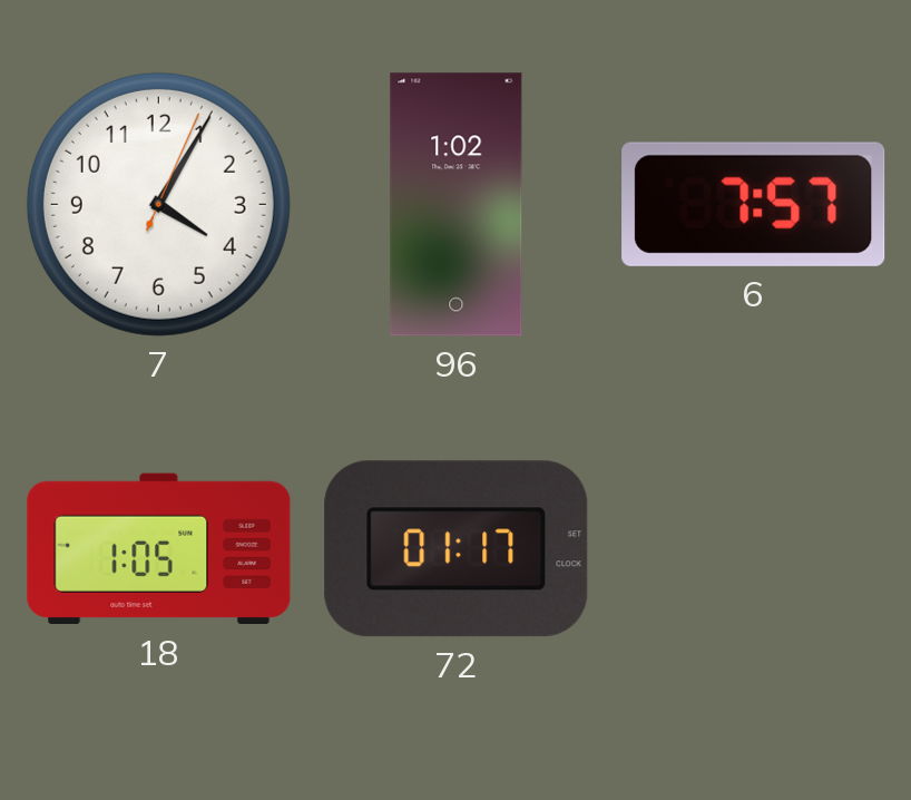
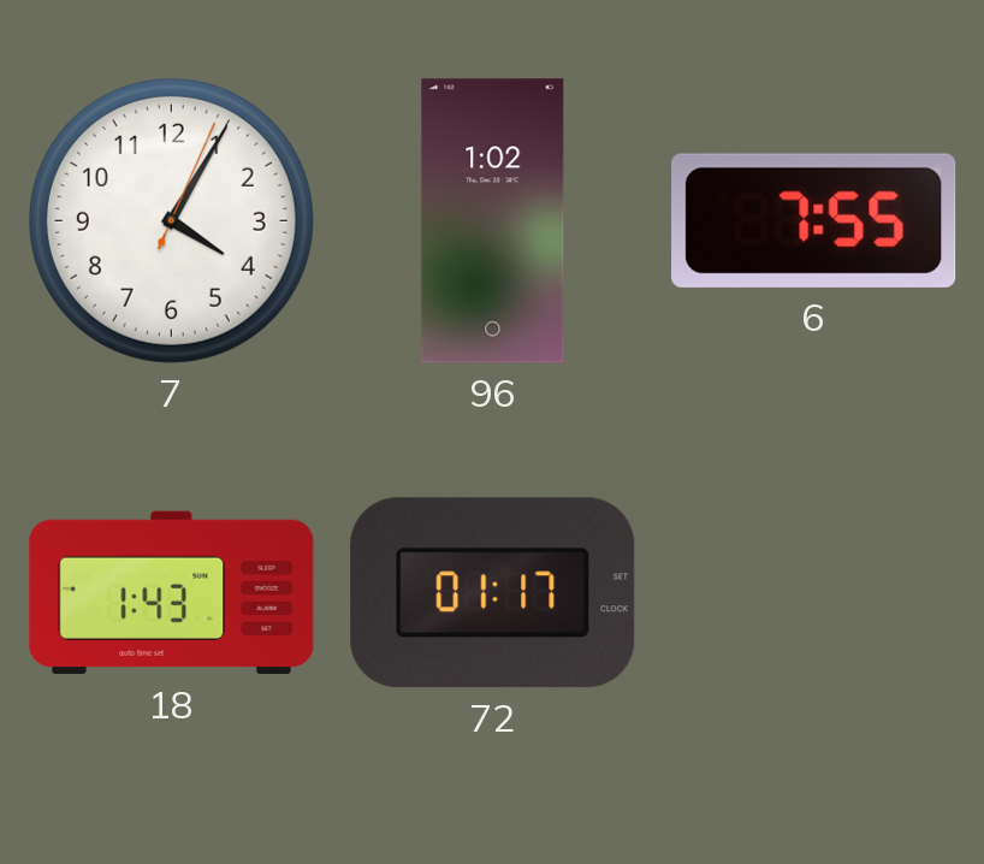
6: 7:57 -> 7:55
18: 1:05 -> 1:43
